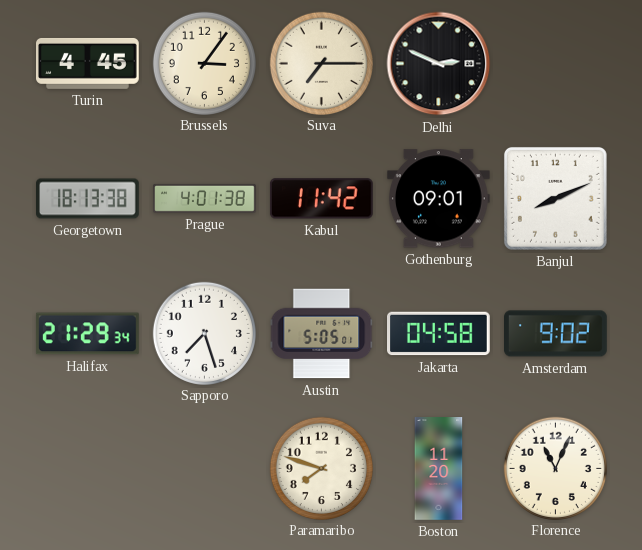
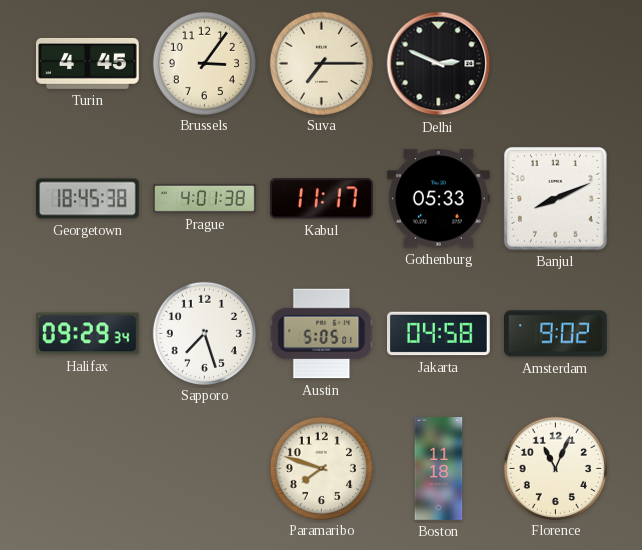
Georgetown: 18:13 -> 18:45
Kabul: 11:42 -> 11:17
Gothenburg: 09:01 -> 05:33
Halifax: 21:29 -> 09:29
Boston: 11:20 -> 11:18
